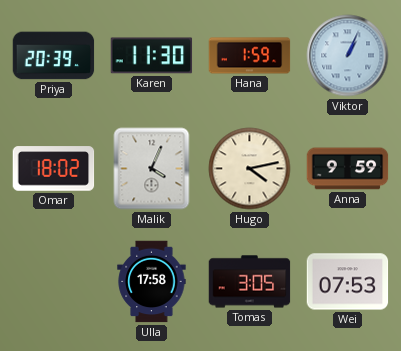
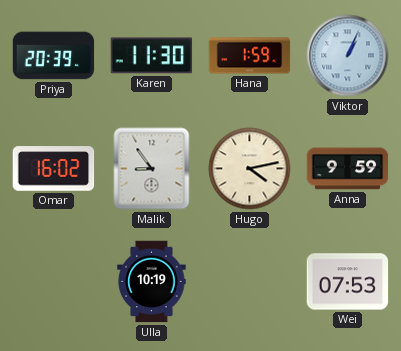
Omar: 18:02 -> 16:02
Malik: 4:04 -> 8:54
Ulla: 17:58 -> 10:19
Tomas: 3:05 -> none
